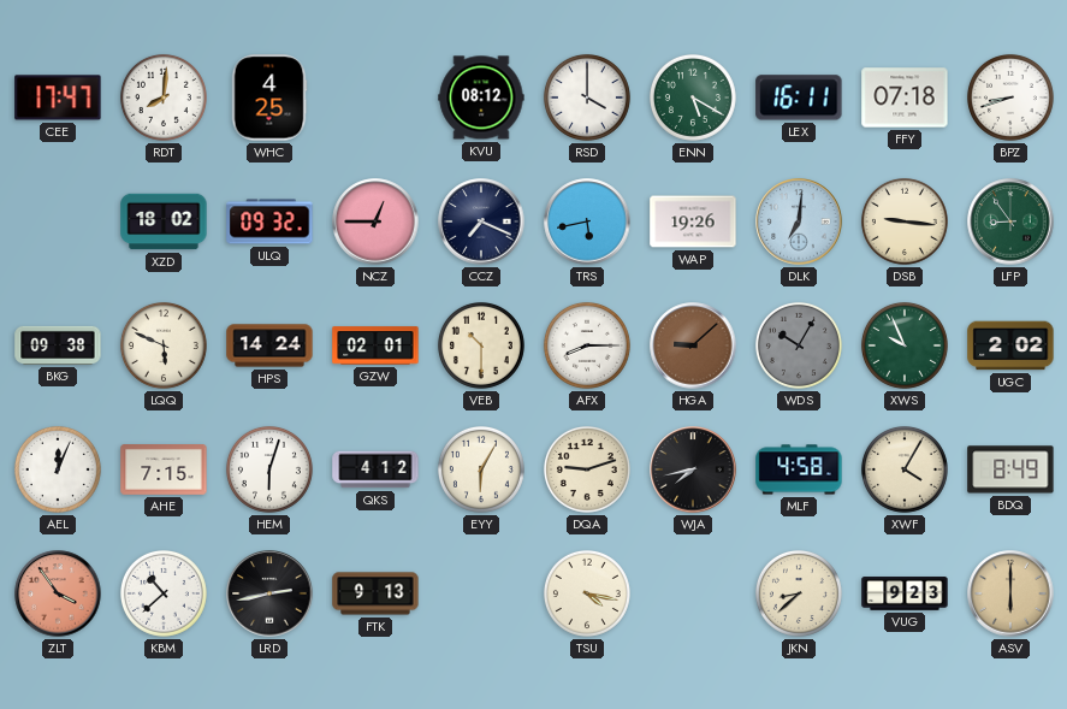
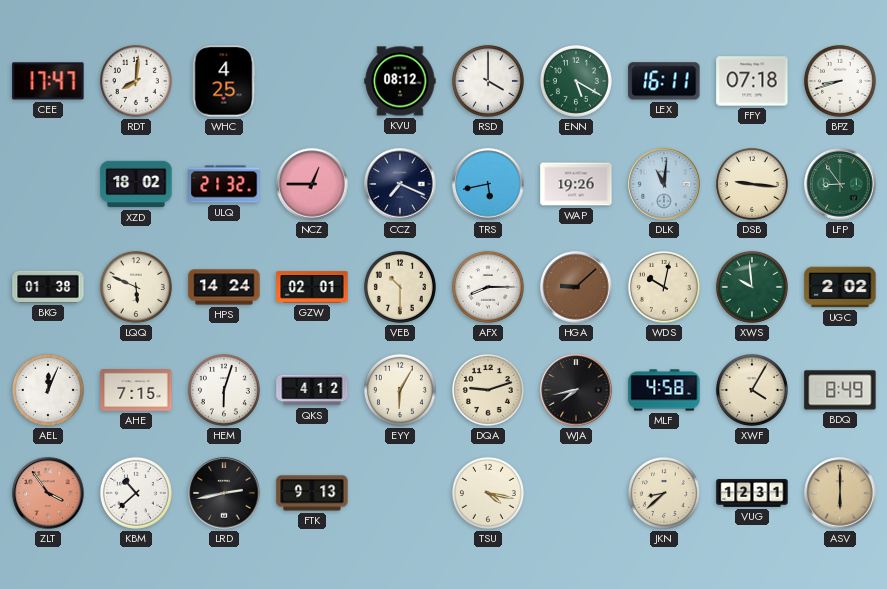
ULQ: 09:32 -> 21:32
DLK: 7:01 -> 11:01
BKG: 09:38 -> 01:38
WDS: 10:05 -> 10:02
WDS dial: grey -> cream
XWS: 9:56 -> 9:59
VUG: 9:23 -> 12:31
